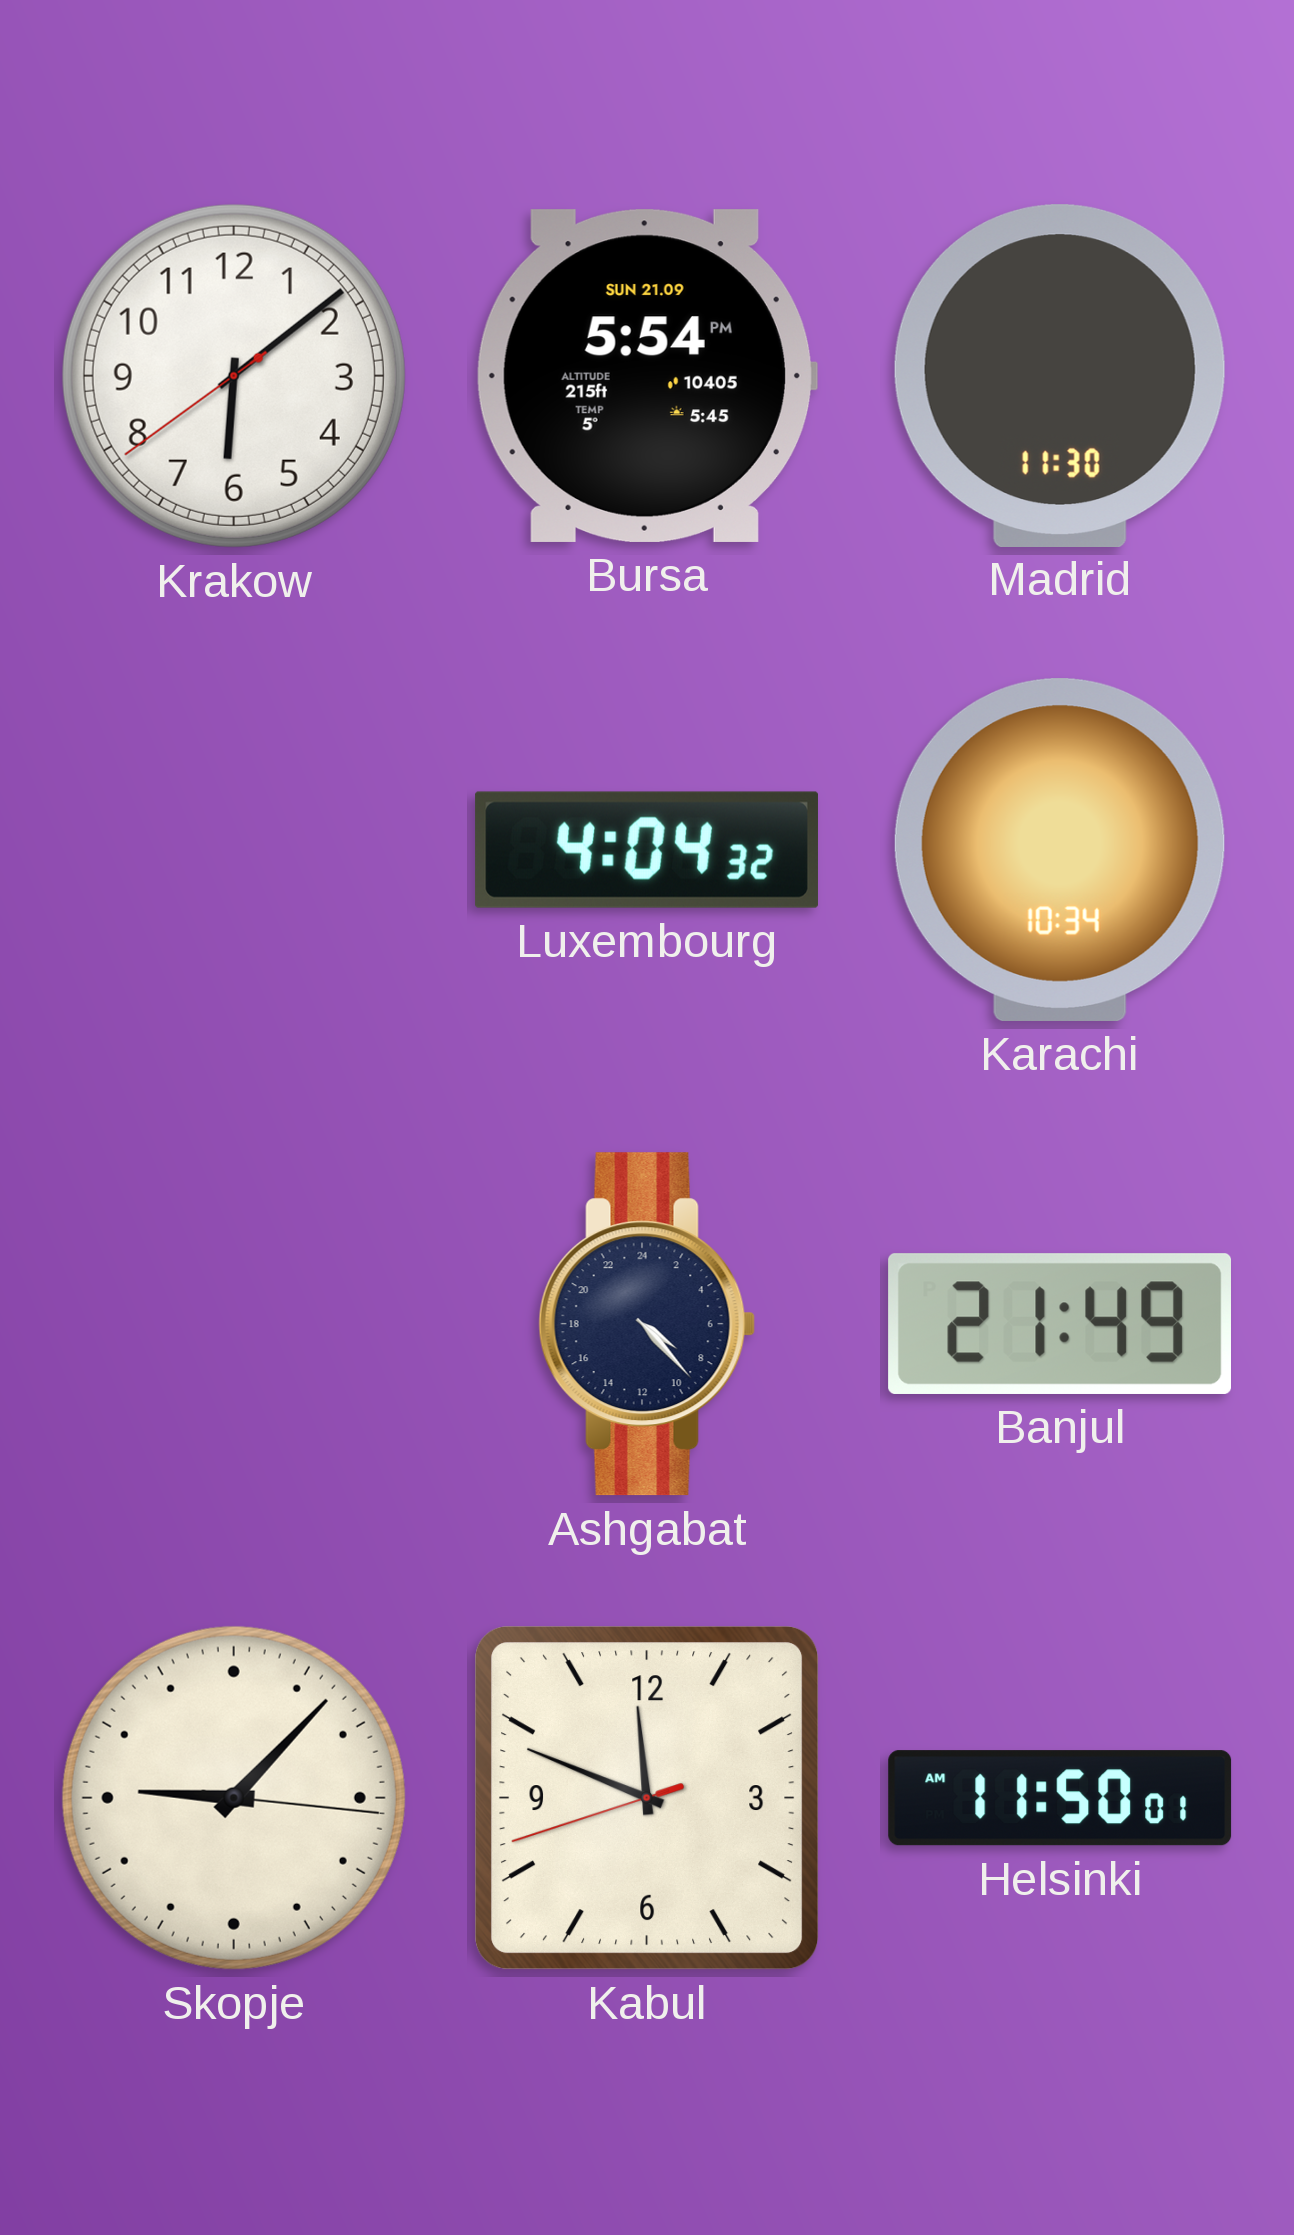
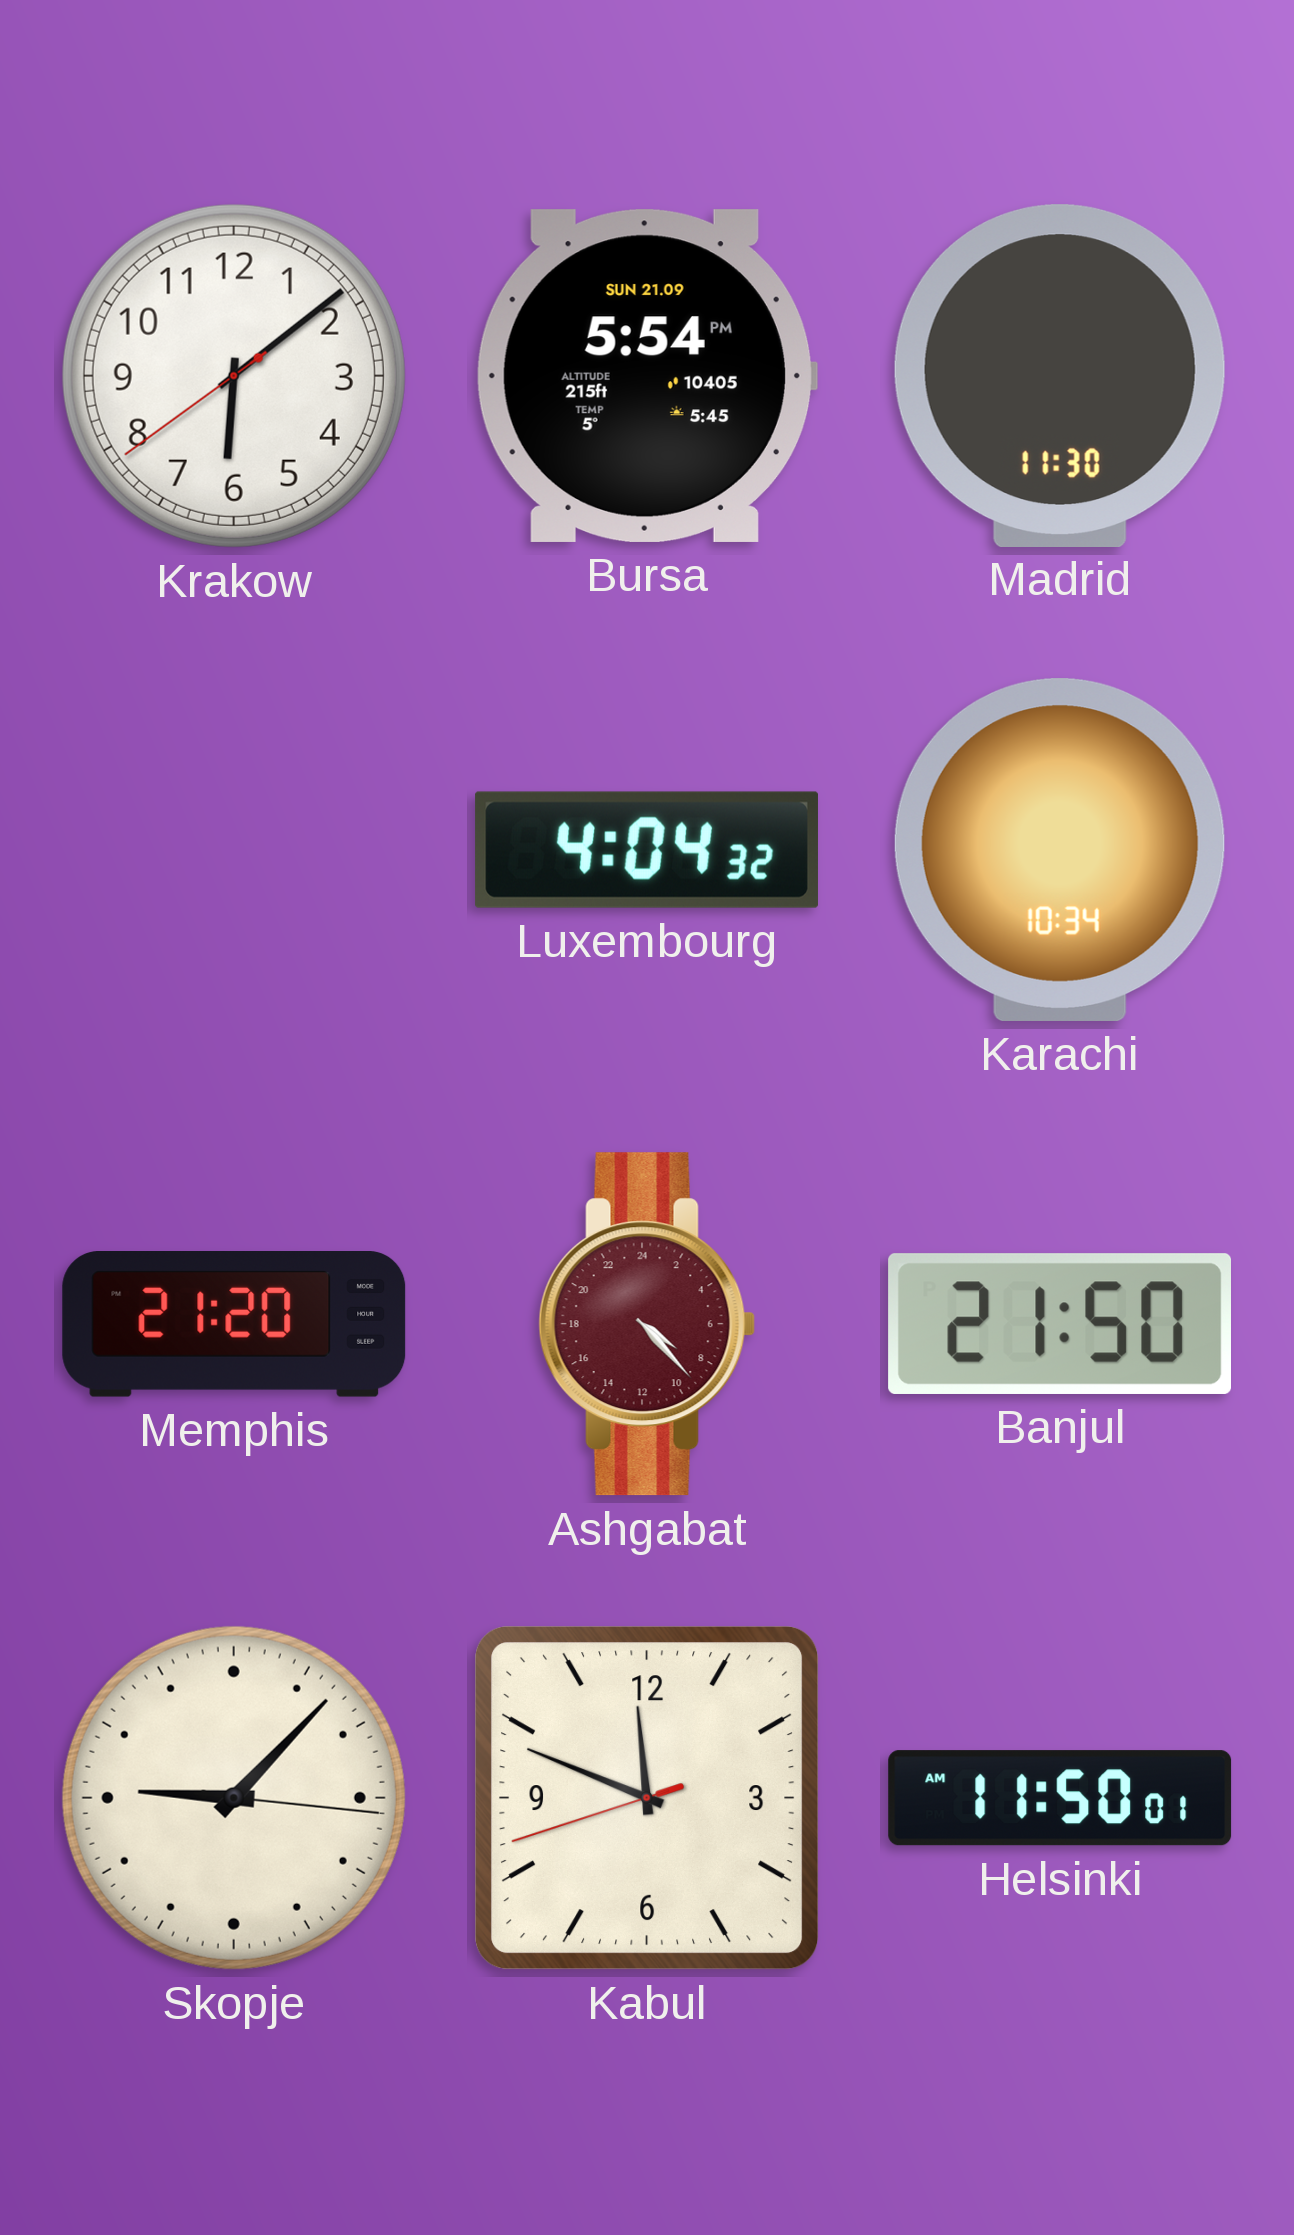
Memphis: none -> 21:20
Ashgabat dial: navy -> burgundy
Banjul: 21:49 -> 21:50
